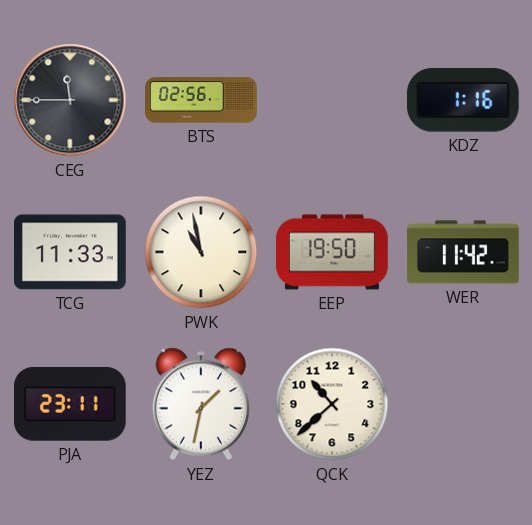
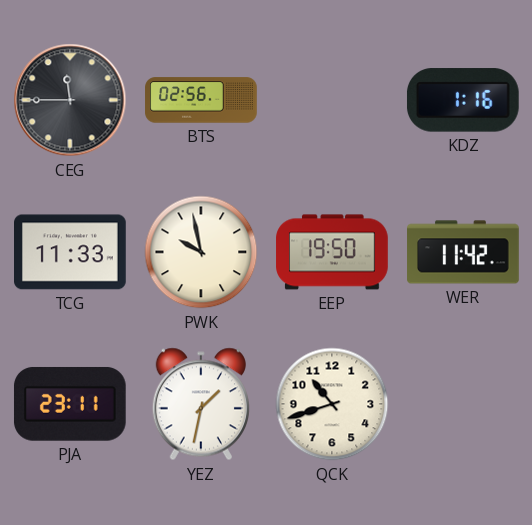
PWK: 10:58 -> 9:58
QCK: 10:38 -> 10:42
